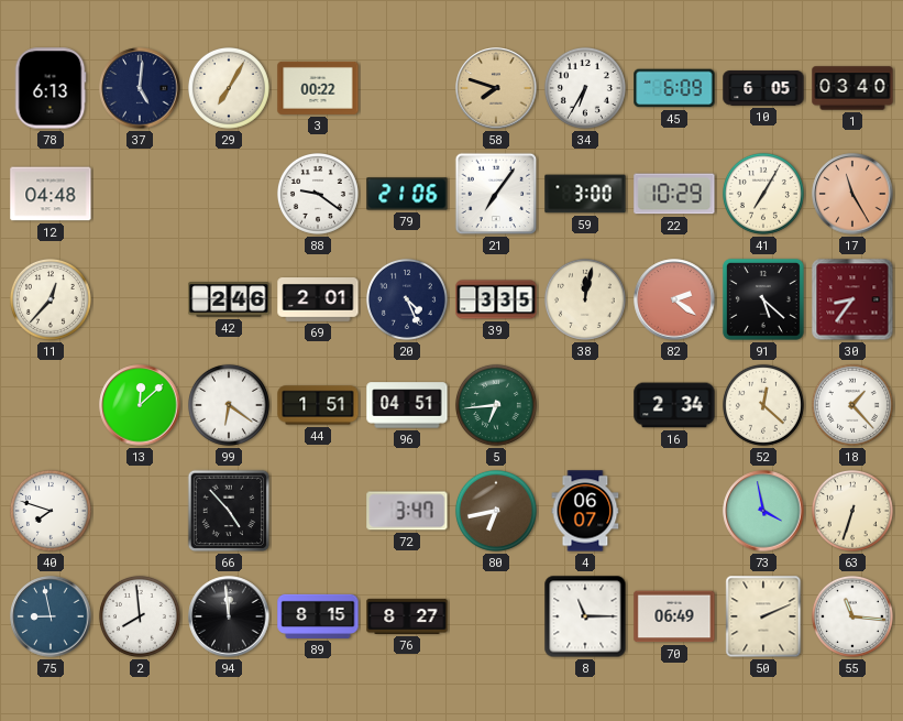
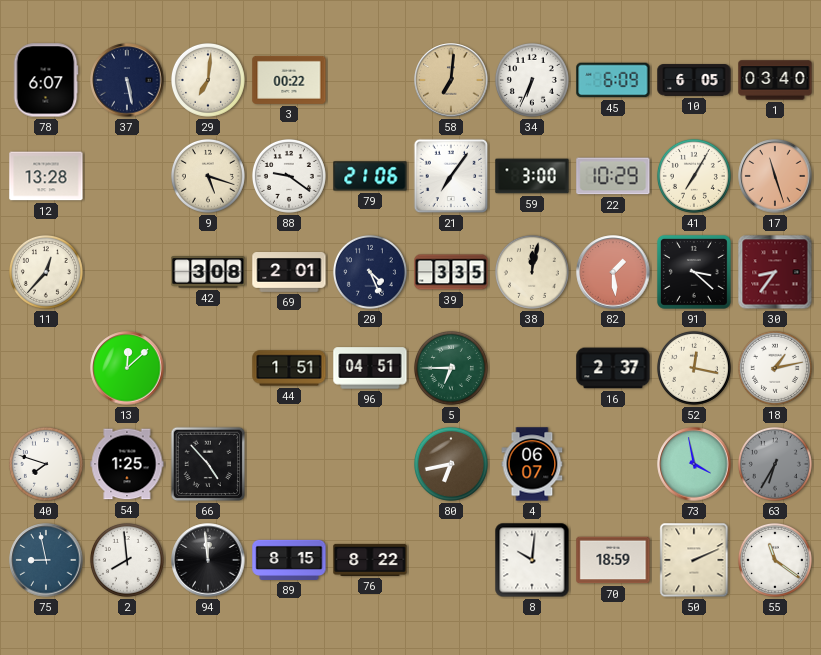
78: 6:13 -> 6:07
37: 5:01 -> 5:28
29: 7:05 -> 7:01
58: 7:48 -> 7:01
34: 6:35 -> 6:34
12: 04:48 -> 13:28
9: none -> 5:18
17: 11:25 -> 11:27
42: 2:46 -> 3:08
82: 2:21 -> 1:29
91: 5:22 -> 3:22
99: 6:21 -> none
5: 6:44 -> 6:45
16: 2:34 -> 2:37
52: 12:22 -> 12:17
18: 1:23 -> 1:13
54: none -> 1:25
72: 3:47 -> none
63: 6:33 -> 6:35
63 dial: cream -> grey
76: 8:27 -> 8:22
8: 11:15 -> 10:01
70: 06:49 -> 18:59
55: 11:16 -> 11:21
